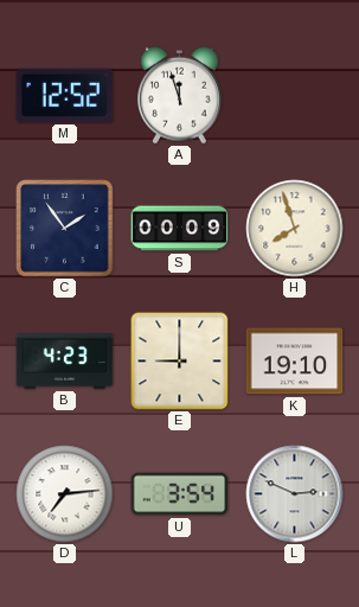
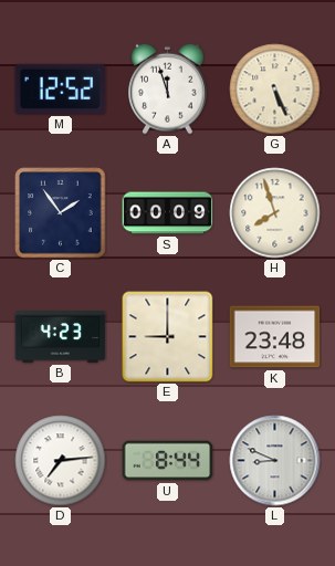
G: none -> 5:26
K: 19:10 -> 23:48
U: 3:54 -> 8:44
L: 2:49 -> 8:49
